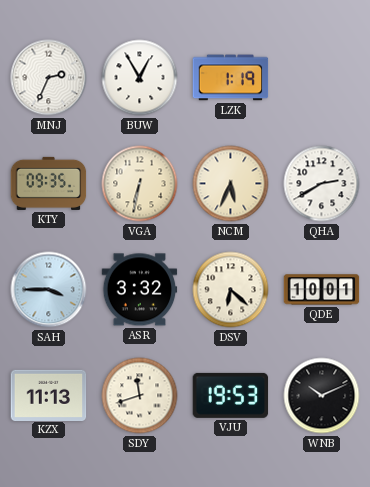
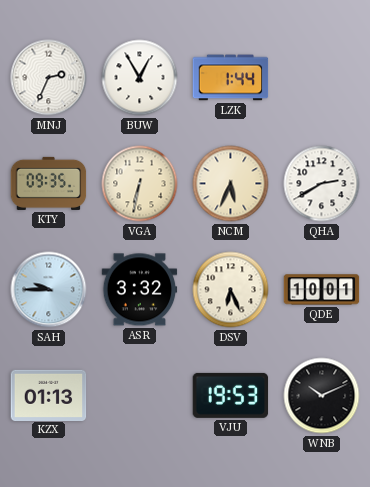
LZK: 1:19 -> 1:44
SAH: 3:45 -> 9:45
DSV: 6:22 -> 6:26
KZX: 11:13 -> 01:13
SDY: 11:42 -> none
